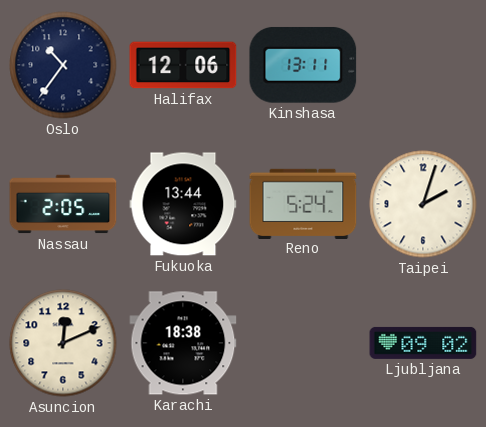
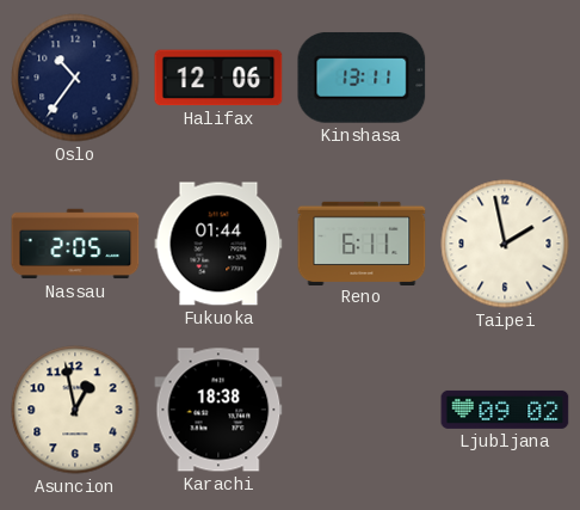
Fukuoka: 13:44 -> 01:44
Reno: 5:24 -> 6:11
Taipei: 2:03 -> 1:58
Asuncion: 12:11 -> 12:58
